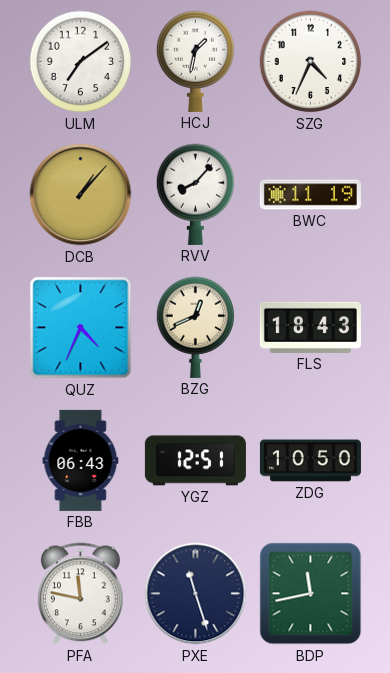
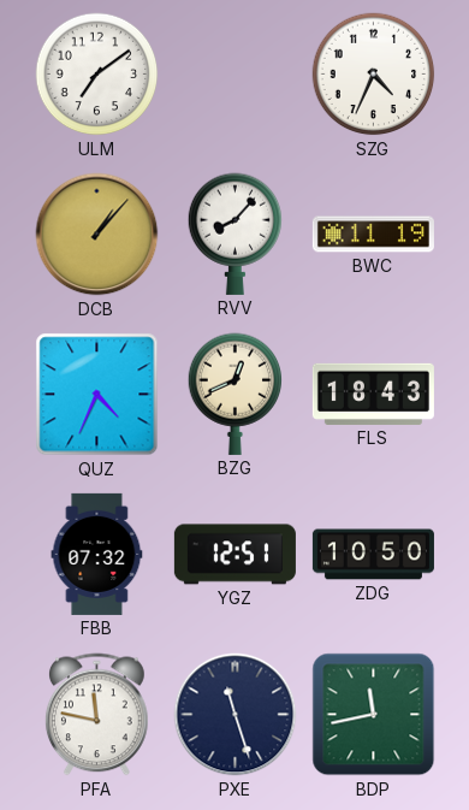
HCJ: 1:32 -> none
FBB: 06:43 -> 07:32
